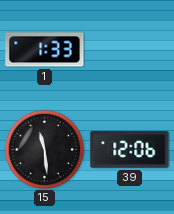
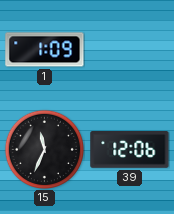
1: 1:33 -> 1:09
15: 11:29 -> 11:34
